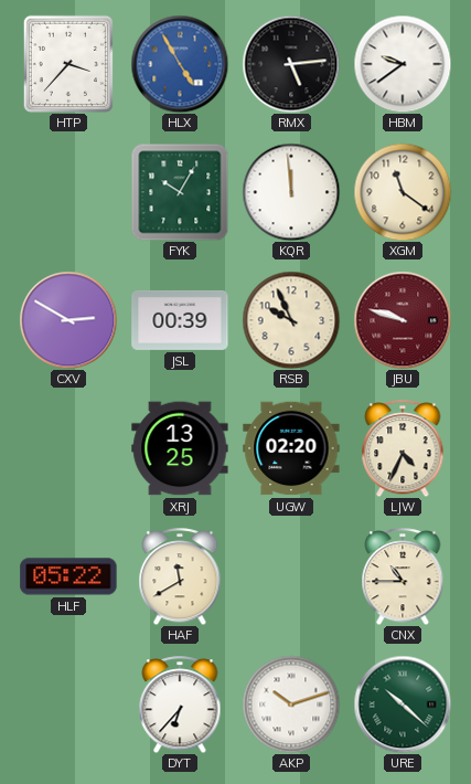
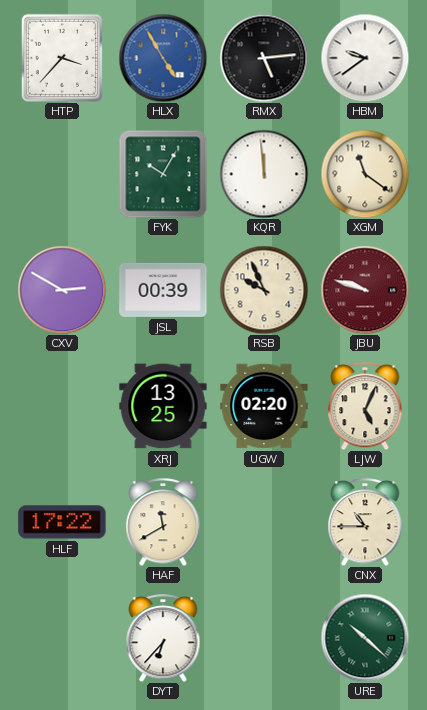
LJW: 4:34 -> 5:04
HLF: 05:22 -> 17:22
AKP: 10:12 -> none
